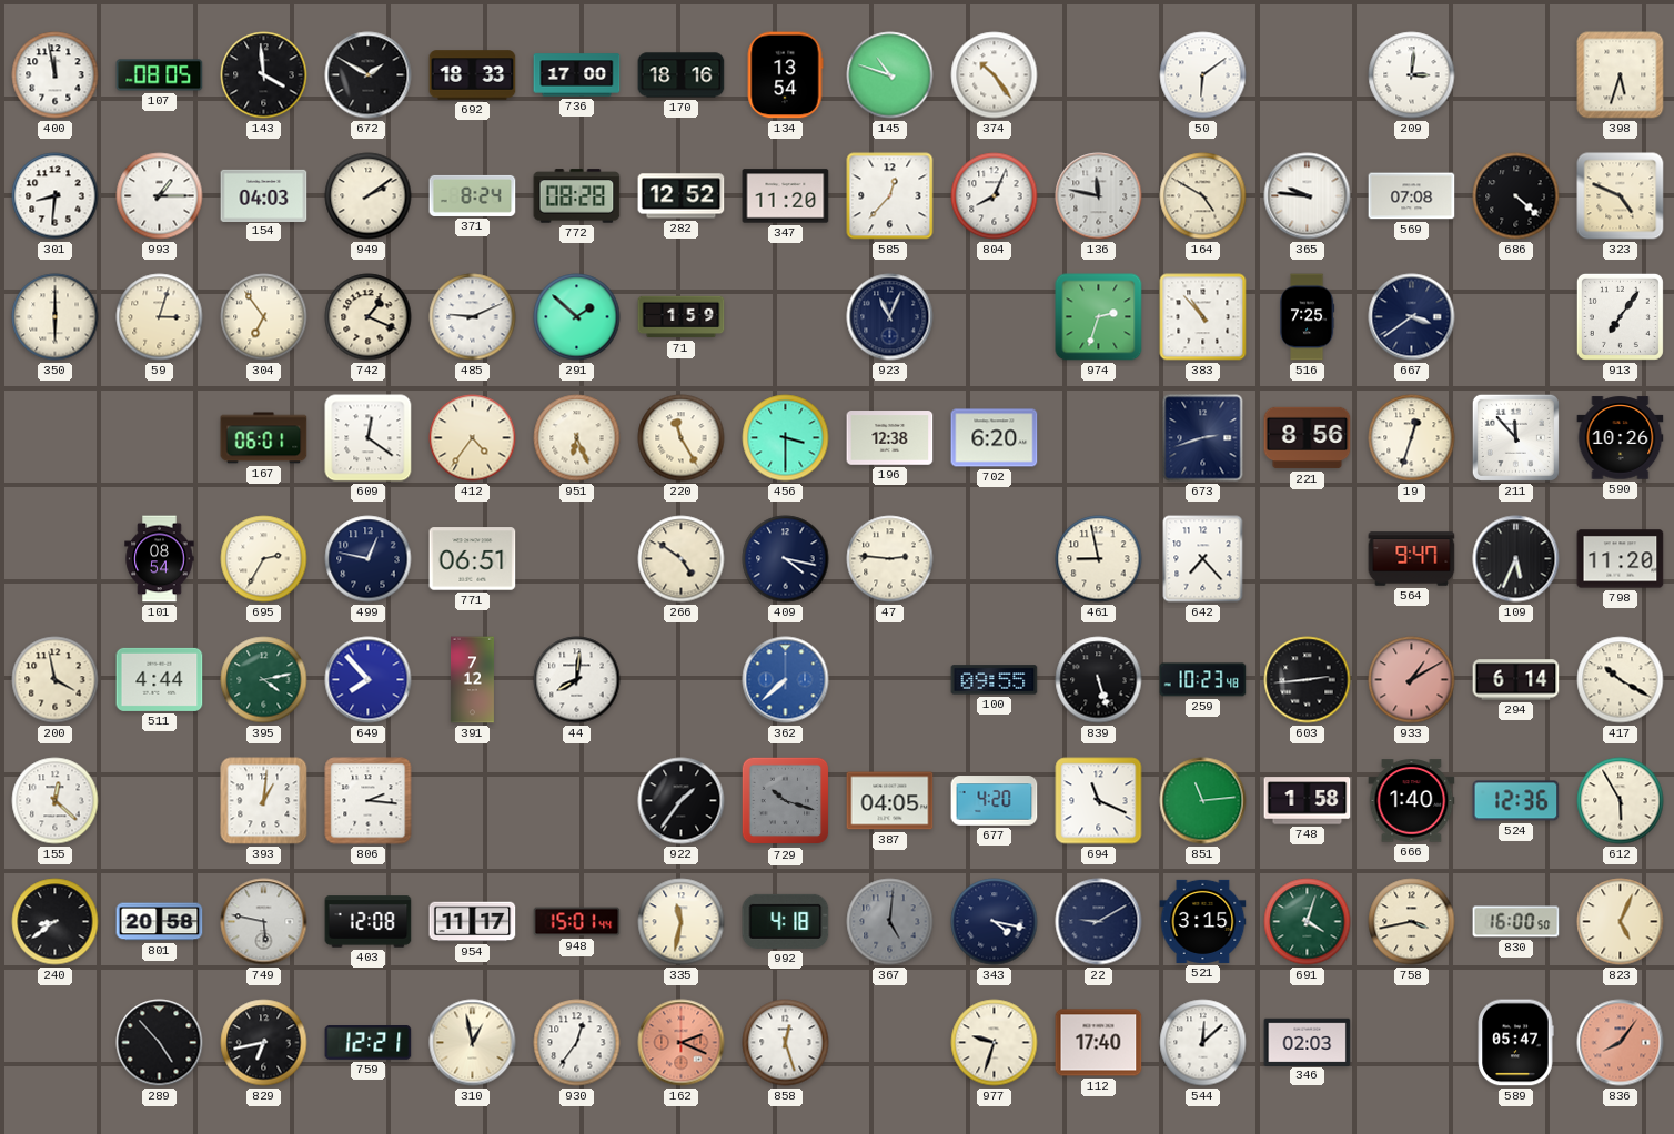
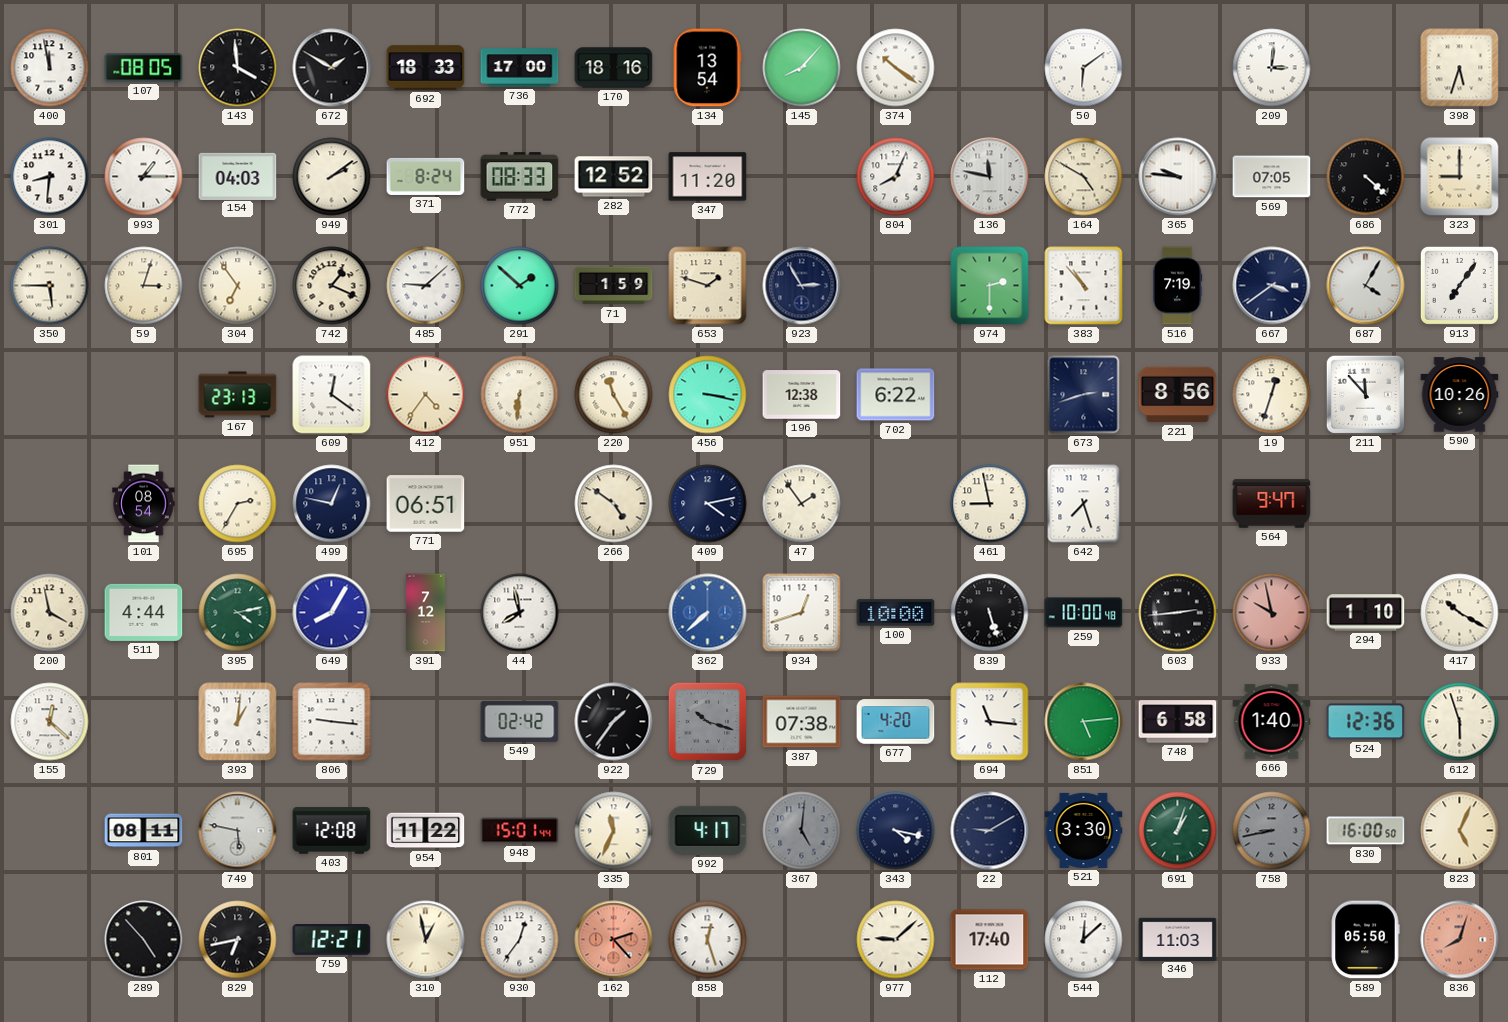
145: 10:48 -> 8:07
374: 10:24 -> 10:21
772: 08:28 -> 08:33
585: 12:37 -> none
569: 07:08 -> 07:05
323: 4:49 -> 9:00
350: 6:00 -> 5:45
485: 9:11 -> 9:08
653: none -> 1:48
923: 11:04 -> 2:55
974: 2:33 -> 2:30
516: 7:25 -> 7:19
687: none -> 4:05
167: 06:01 -> 23:13
951: 6:26 -> 6:31
456: 3:30 -> 3:17
702: 6:20 -> 6:22
409: 4:17 -> 4:13
47: 2:46 -> 1:54
642: 7:23 -> 7:27
109: 5:34 -> none
798: 11:20 -> none
649: 7:53 -> 8:05
44: 8:01 -> 7:58
934: none -> 12:42
100: 09:55 -> 10:00
259: 10:23 -> 10:00
933: 1:10 -> 9:58
294: 6:14 -> 1:10
806: 2:16 -> 9:16
549: none -> 02:42
387: 04:05 -> 07:38
694: 11:19 -> 11:16
851: 11:14 -> 5:14
748: 1:58 -> 6:58
612: 5:55 -> 5:57
240: 8:39 -> none
801: 20:58 -> 08:11
954: 11:17 -> 11:22
335: 11:32 -> 11:34
992: 4:18 -> 4:17
521: 3:15 -> 3:30
691: 4:03 -> 1:03
758: 3:43 -> 8:43
758 dial: cream -> grey
162: 2:19 -> 2:23
977: 9:33 -> 9:08
346: 02:03 -> 11:03
589: 05:47 -> 05:50
836: 8:06 -> 8:03
